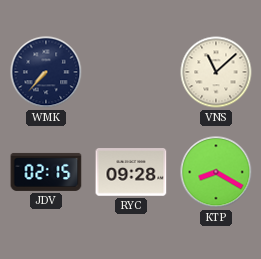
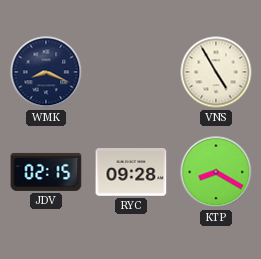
WMK: 7:37 -> 8:19
VNS: 11:08 -> 4:55
